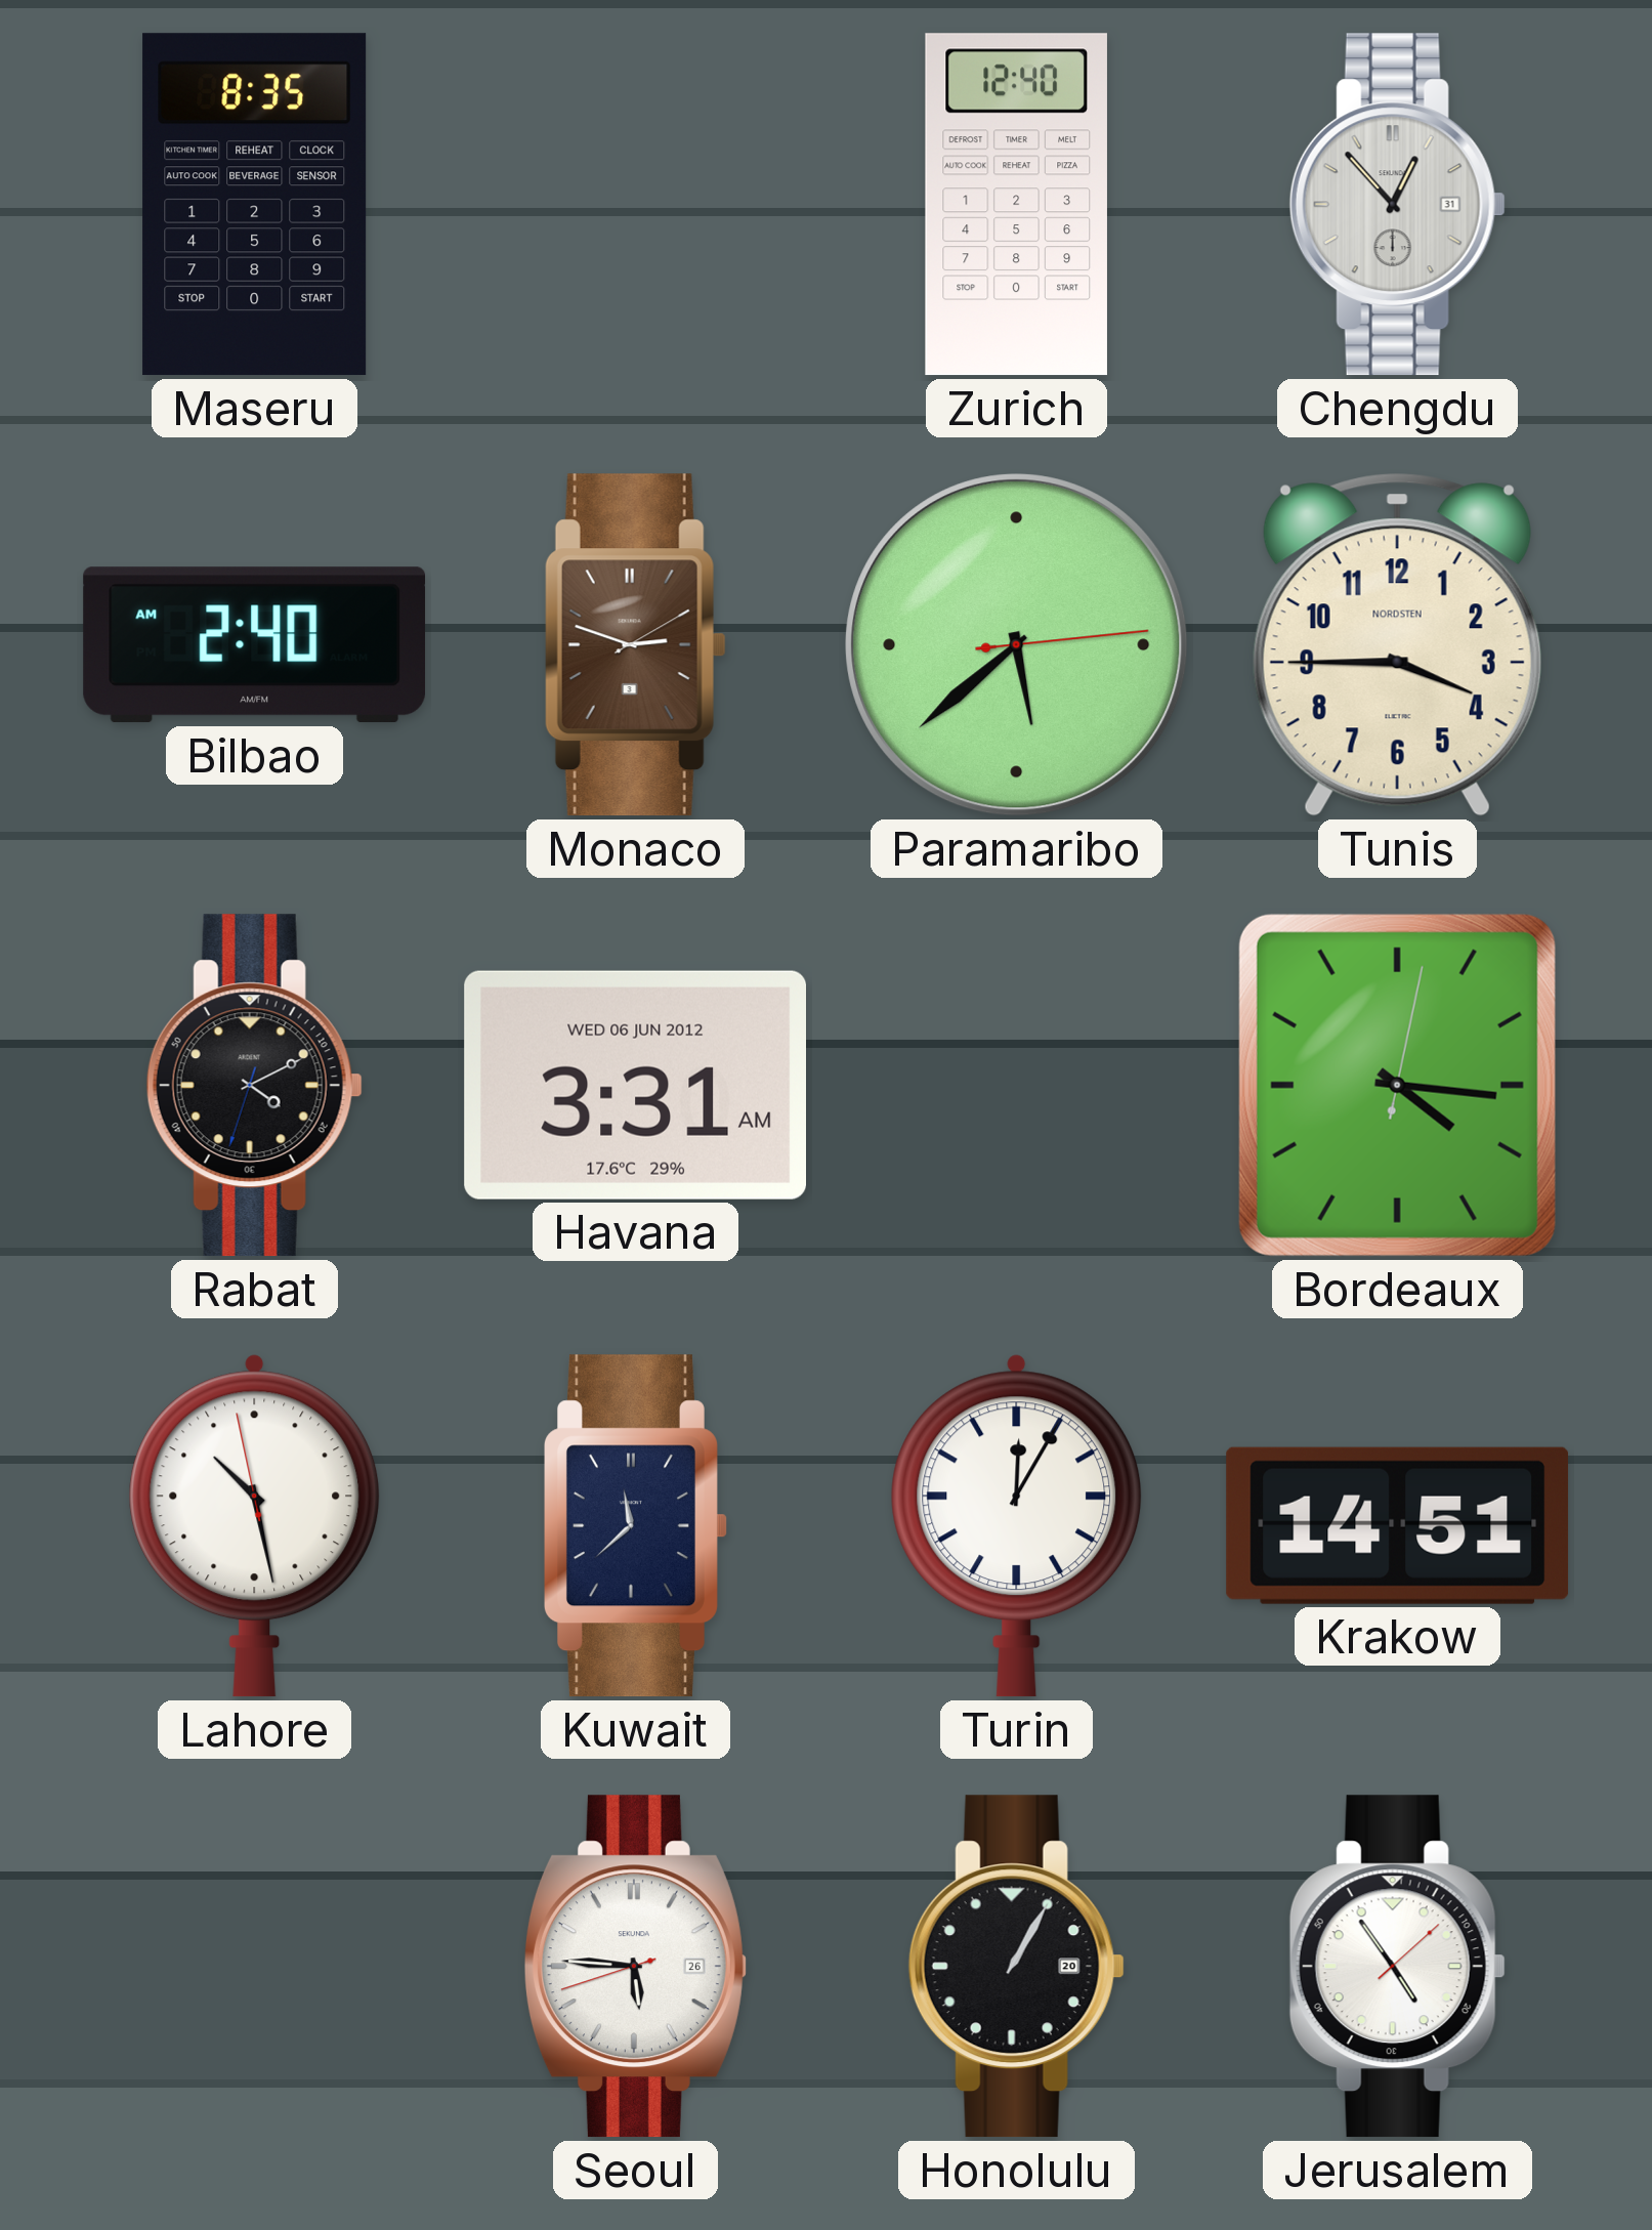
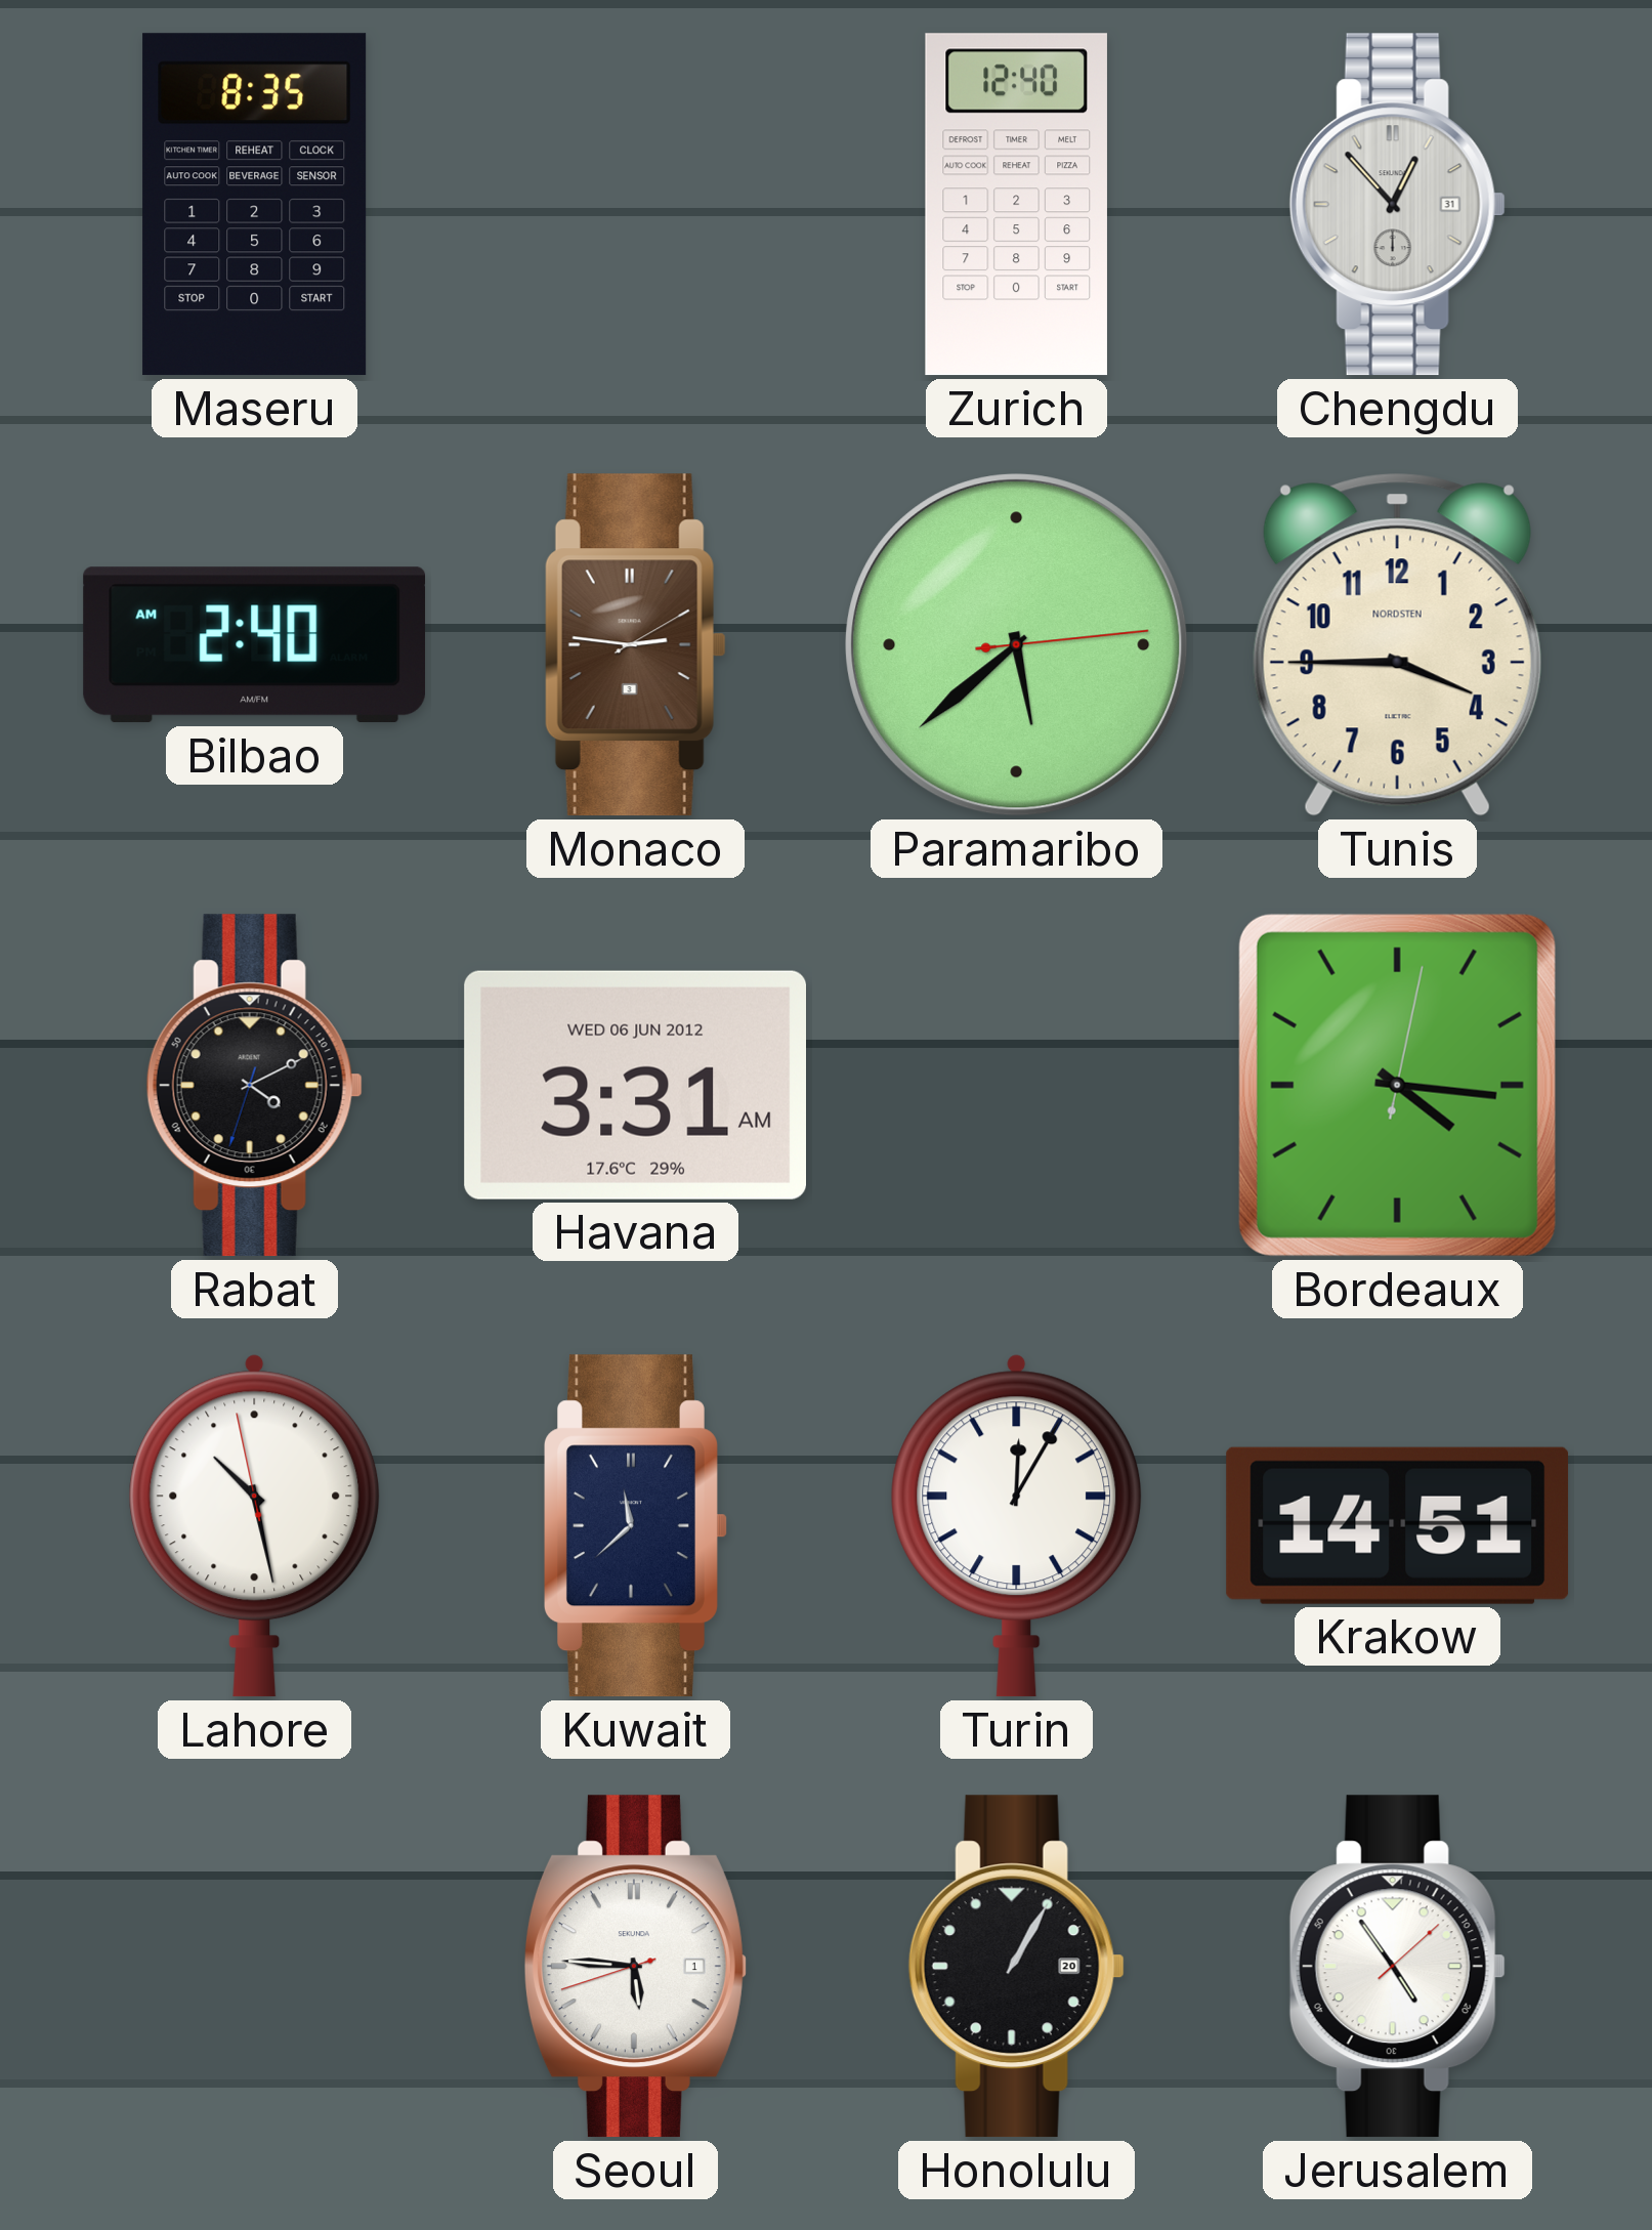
Monaco: 2:48 -> 2:46
Seoul date: 26 -> 1
